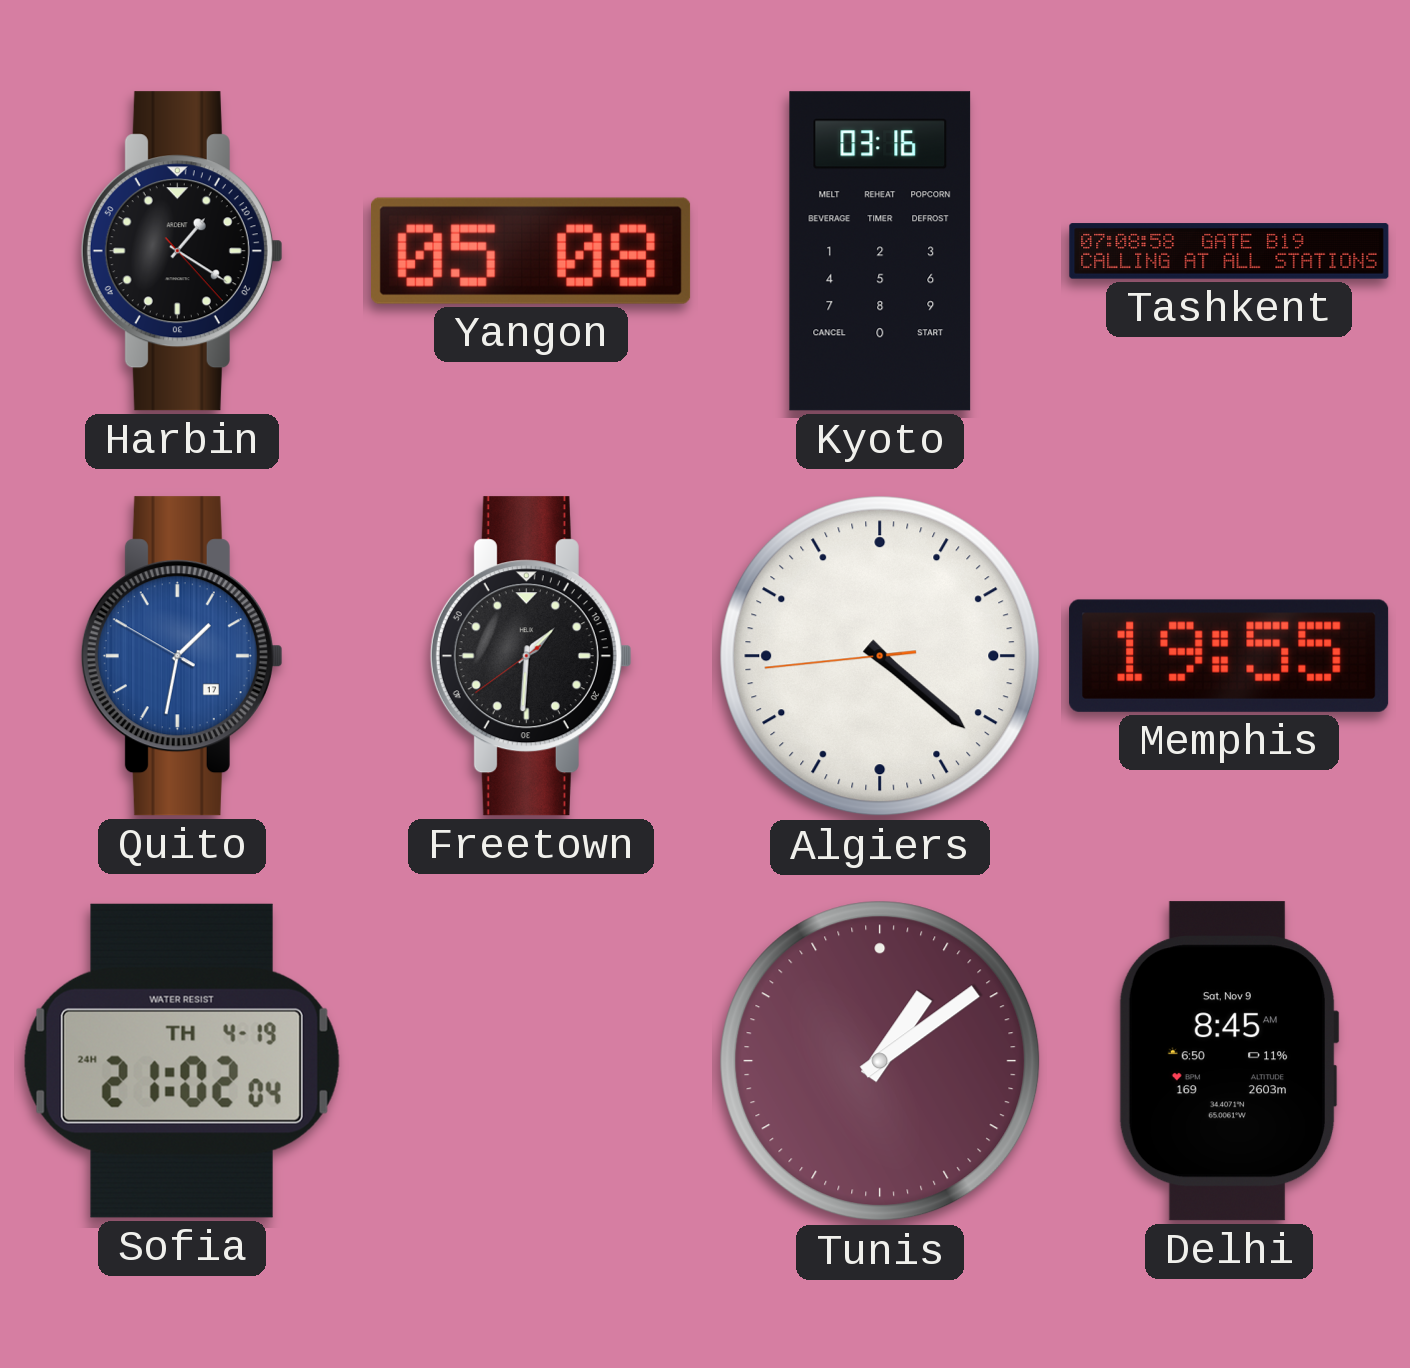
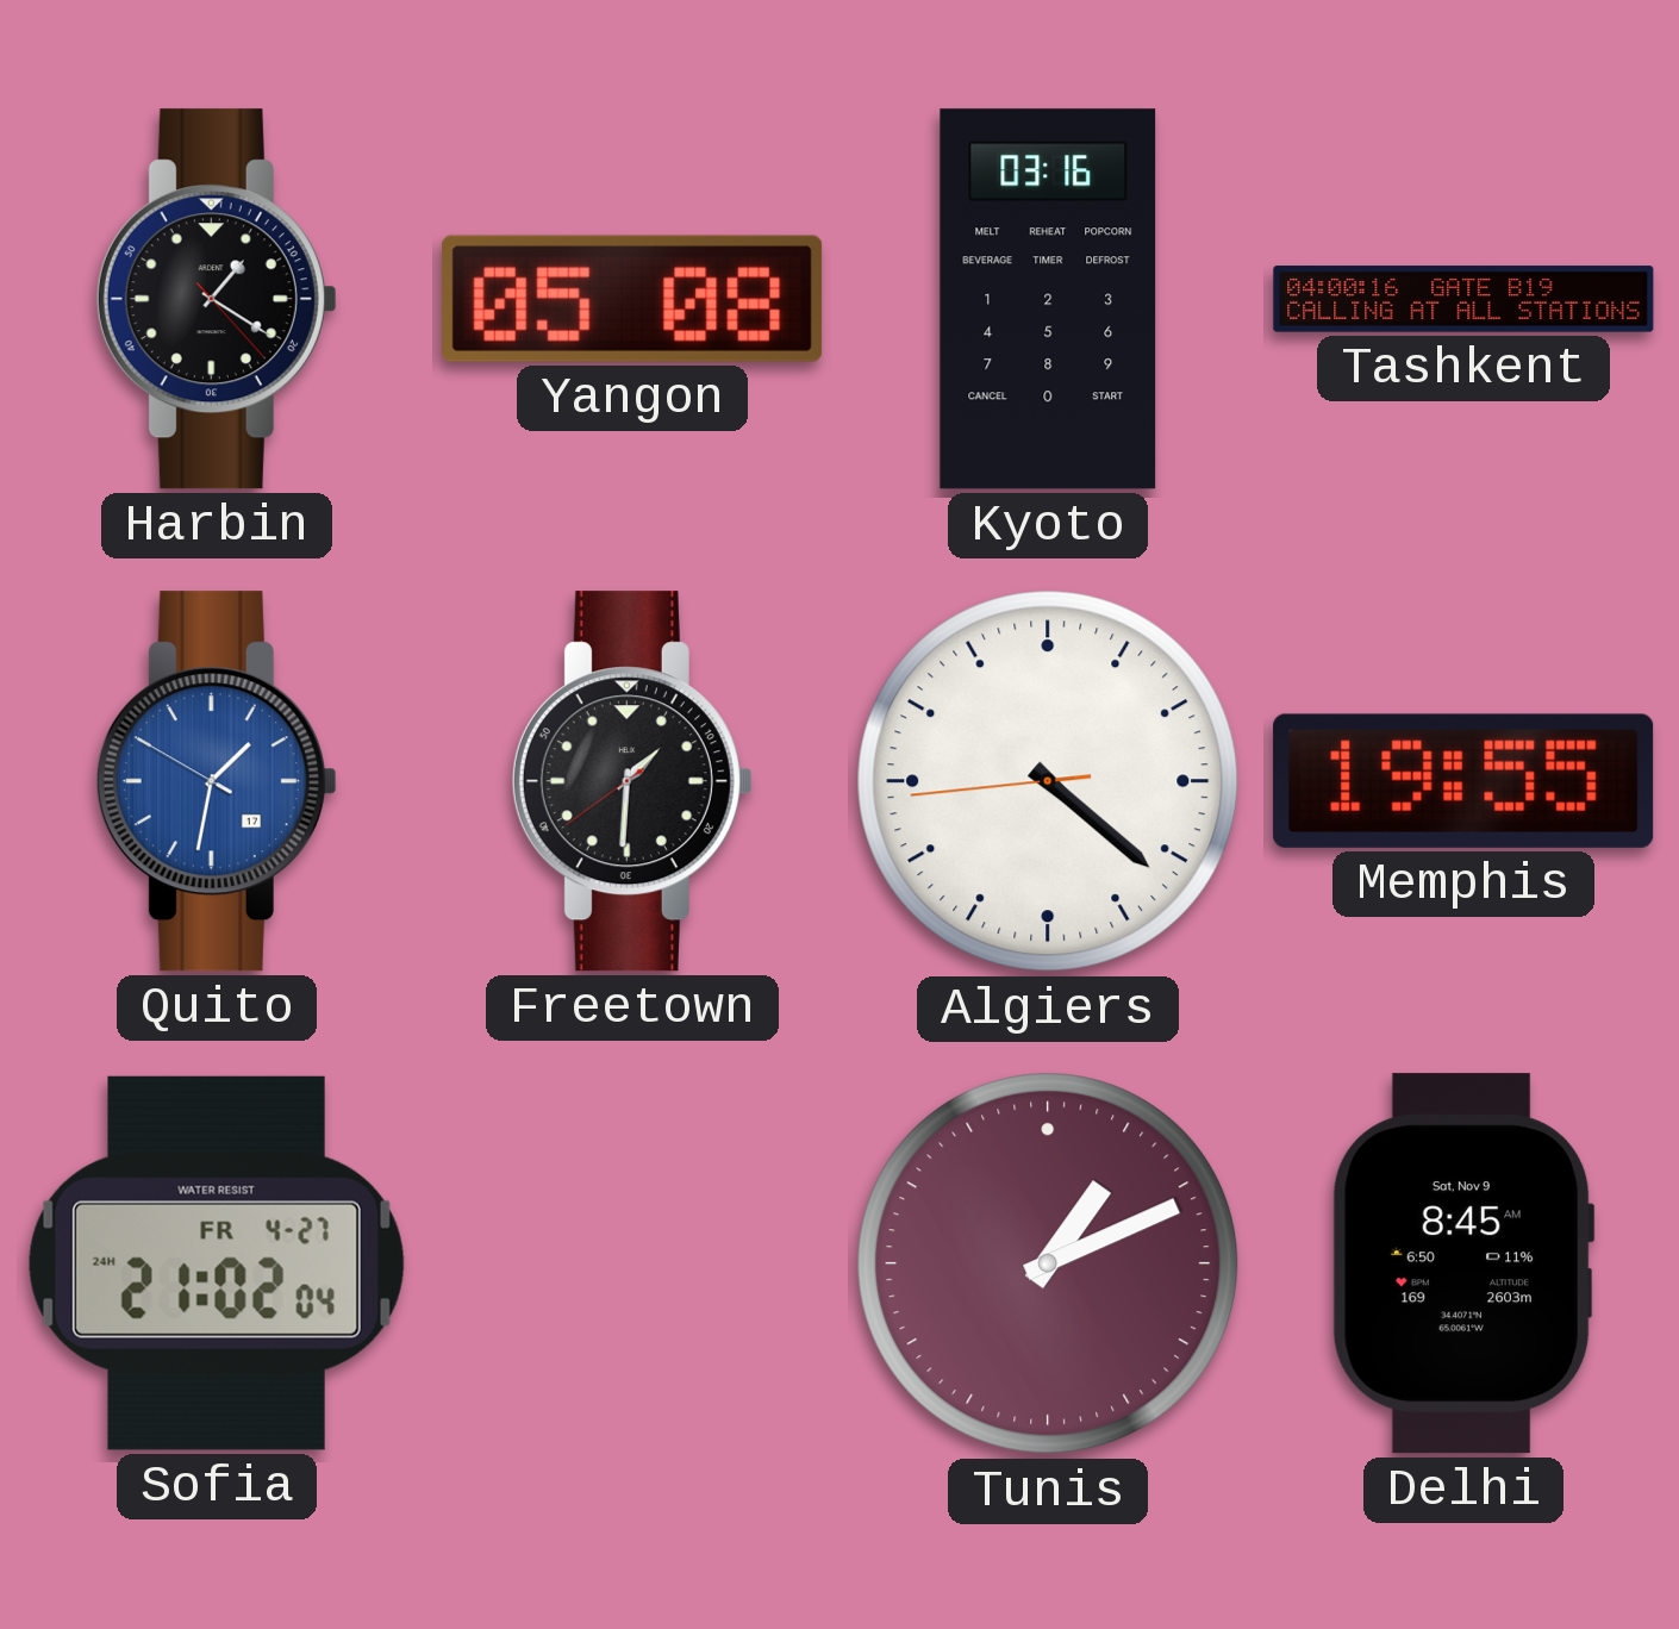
Tashkent: 07:08 -> 04:00
Sofia date: TH 4-19 -> FR 4-27
Tunis: 1:09 -> 1:11
